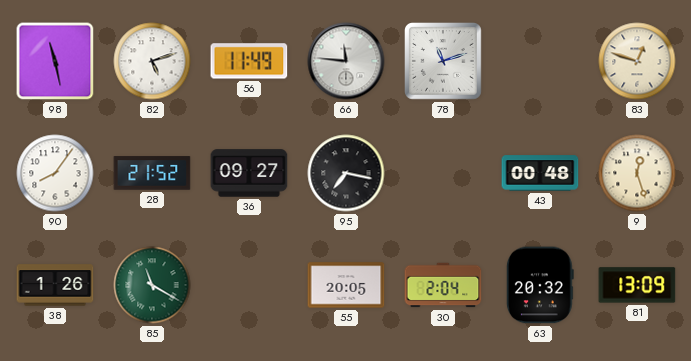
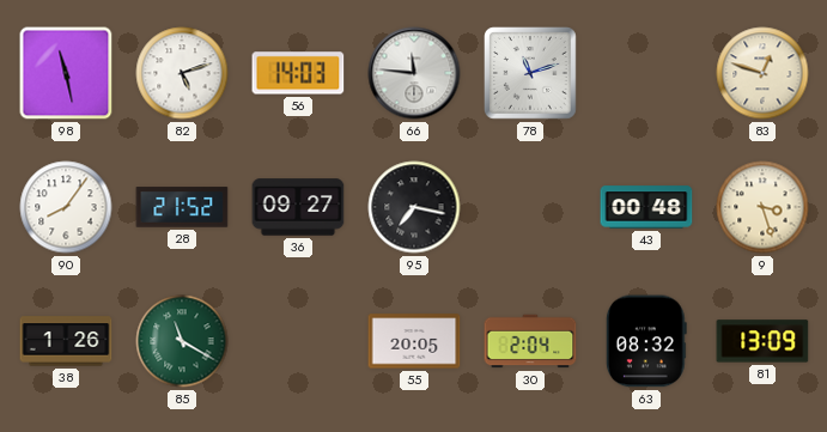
56: 11:49 -> 14:03
9: 12:27 -> 3:27
63: 20:32 -> 08:32
